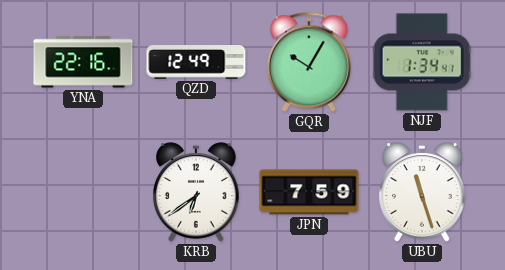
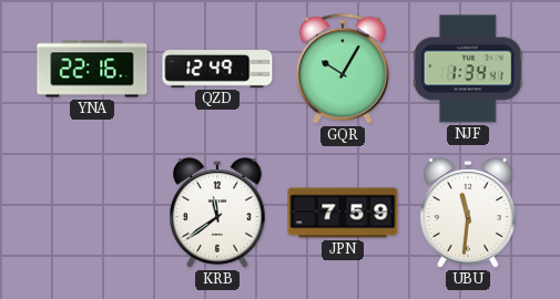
KRB: 6:39 -> 11:39
UBU: 11:27 -> 11:31
